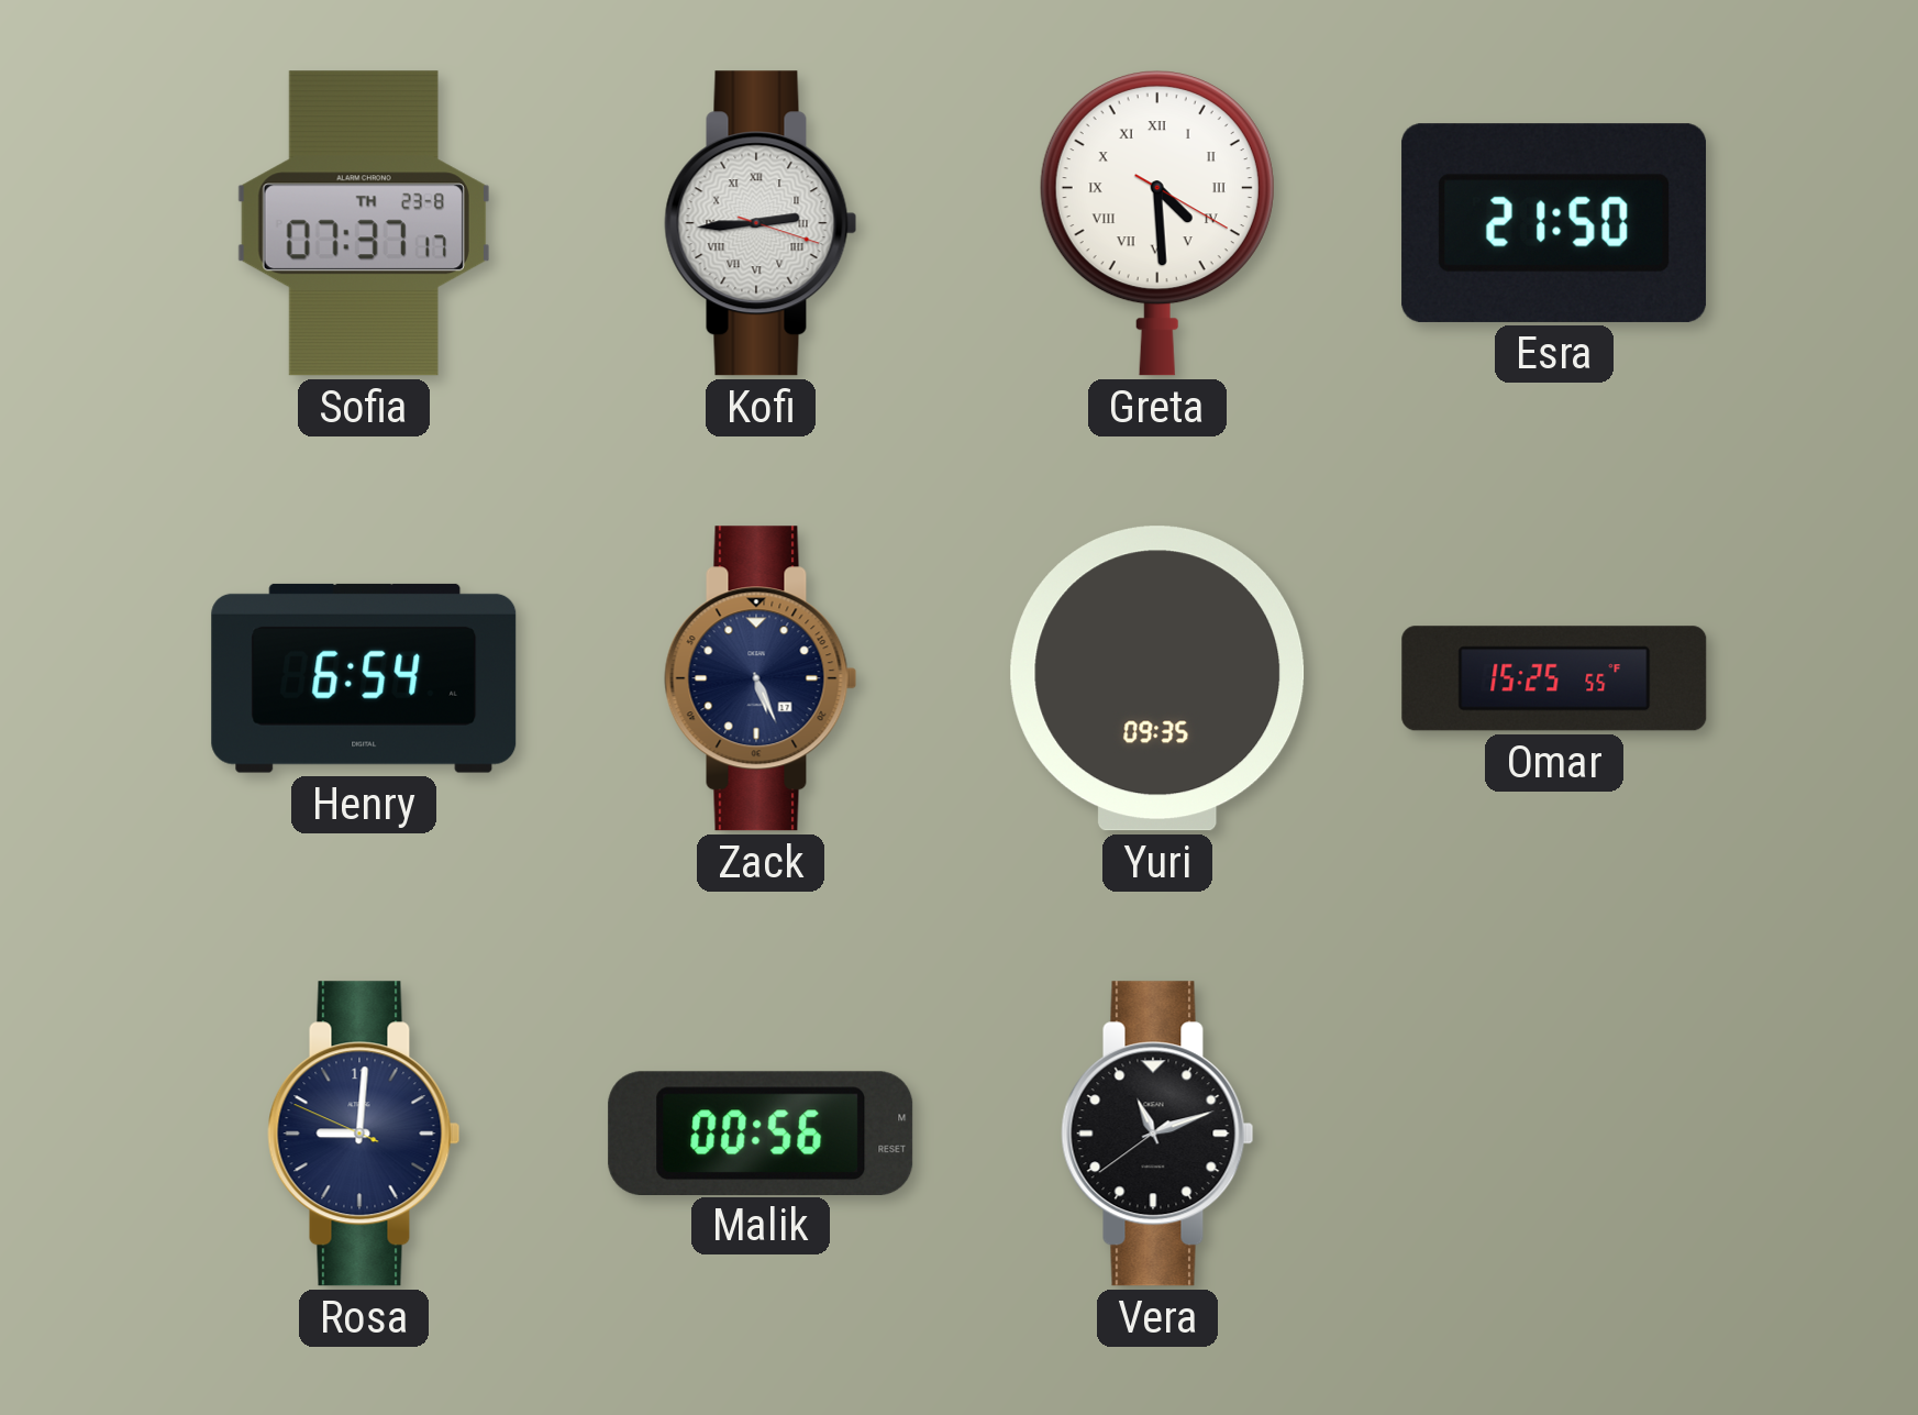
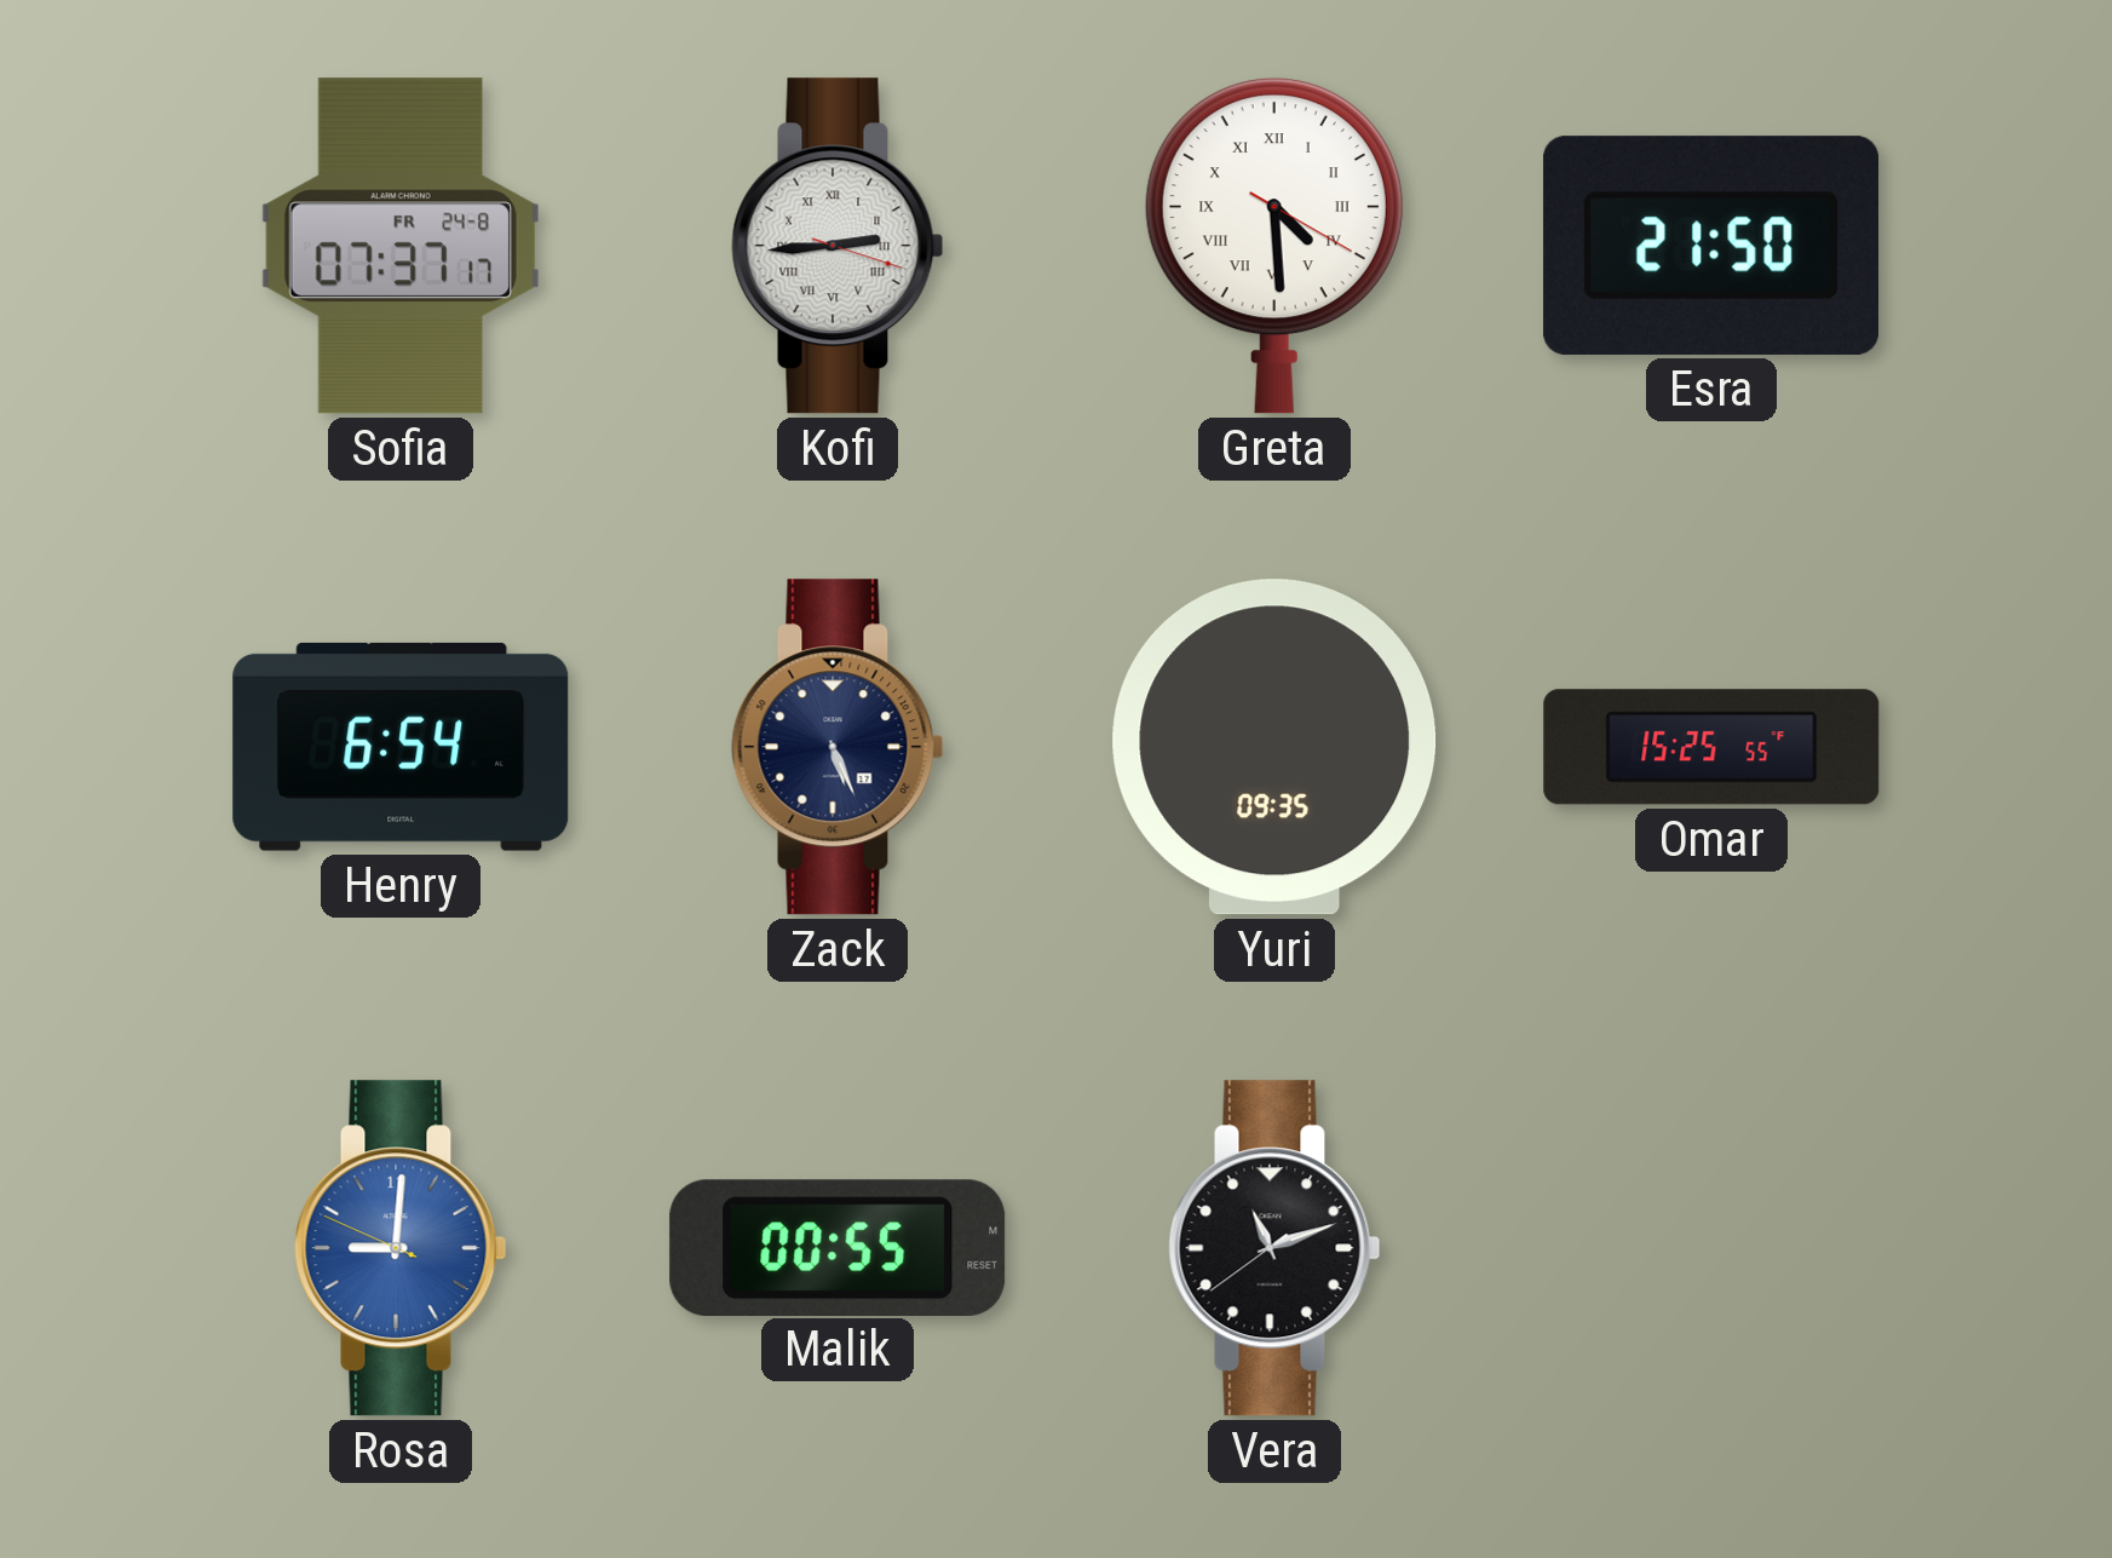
Sofia date: TH 23-8 -> FR 24-8
Rosa dial: navy -> blue
Malik: 00:56 -> 00:55
